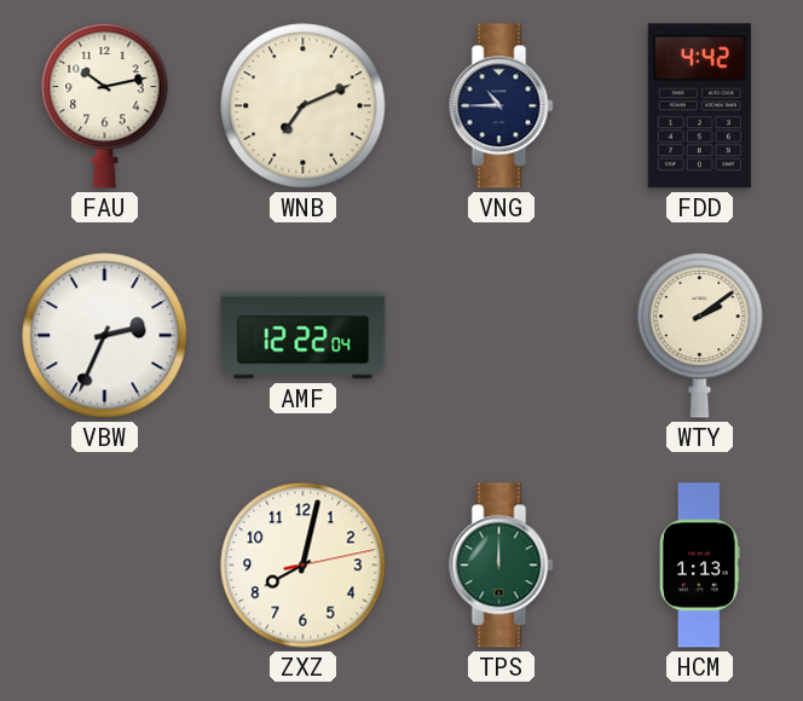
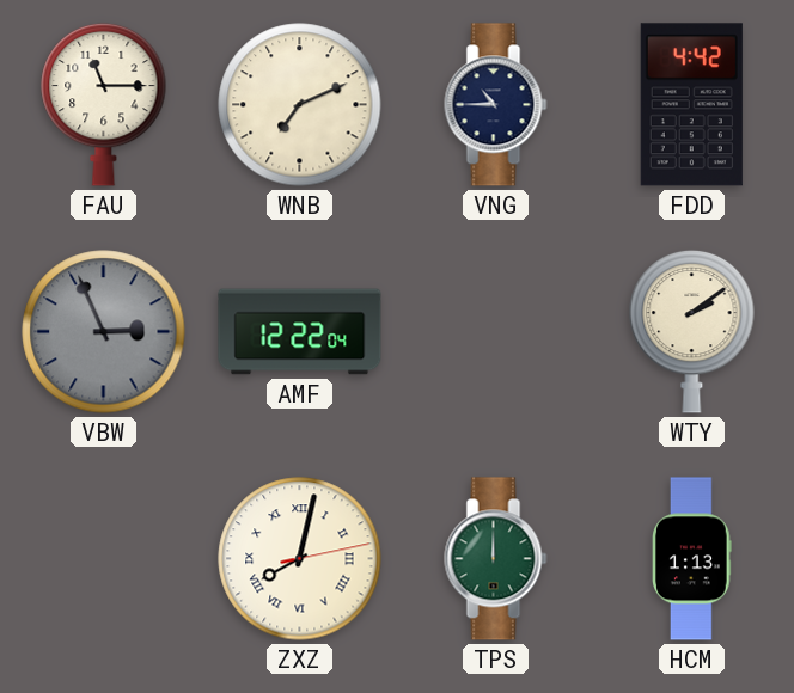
FAU: 10:13 -> 11:15
VBW: 2:34 -> 2:56
VBW dial: white -> grey
ZXZ numerals: Arabic -> Roman
